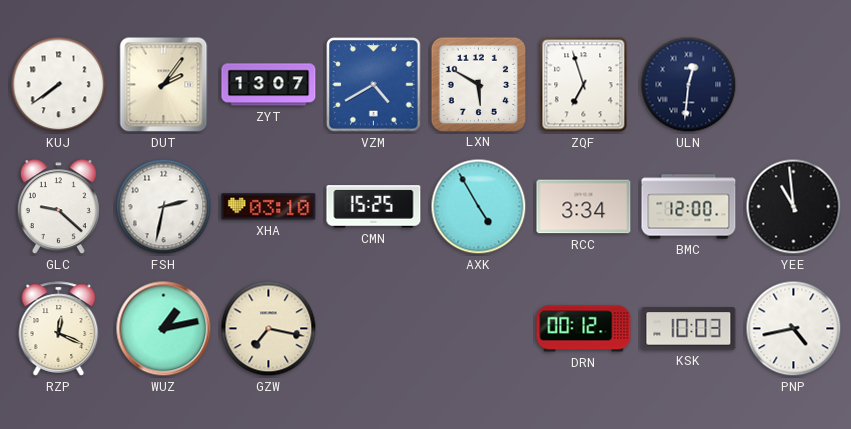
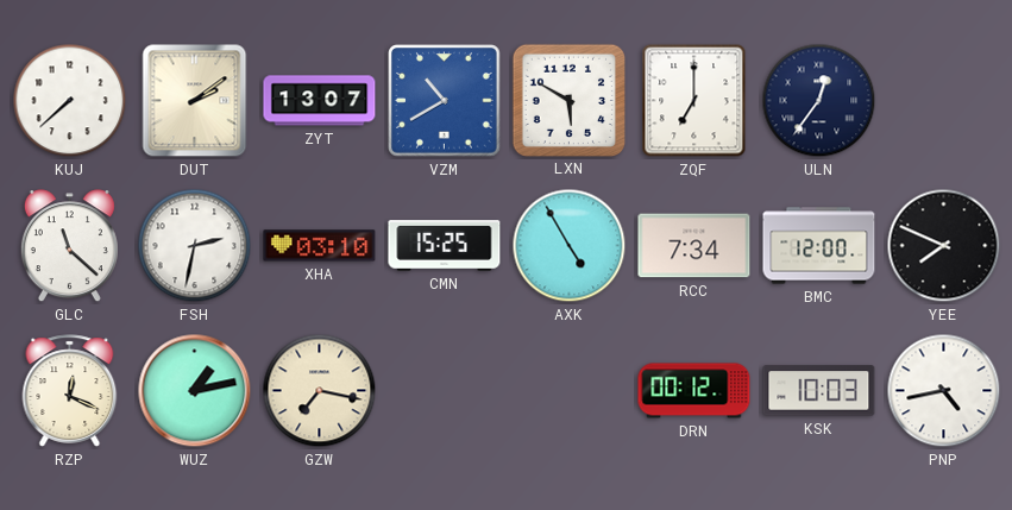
KUJ: 7:39 -> 7:38
DUT: 2:06 -> 2:09
VZM: 4:40 -> 10:40
ZQF: 6:57 -> 7:00
ULN: 12:31 -> 12:36
GLC: 9:22 -> 11:22
RCC: 3:34 -> 7:34
YEE: 10:59 -> 7:49
